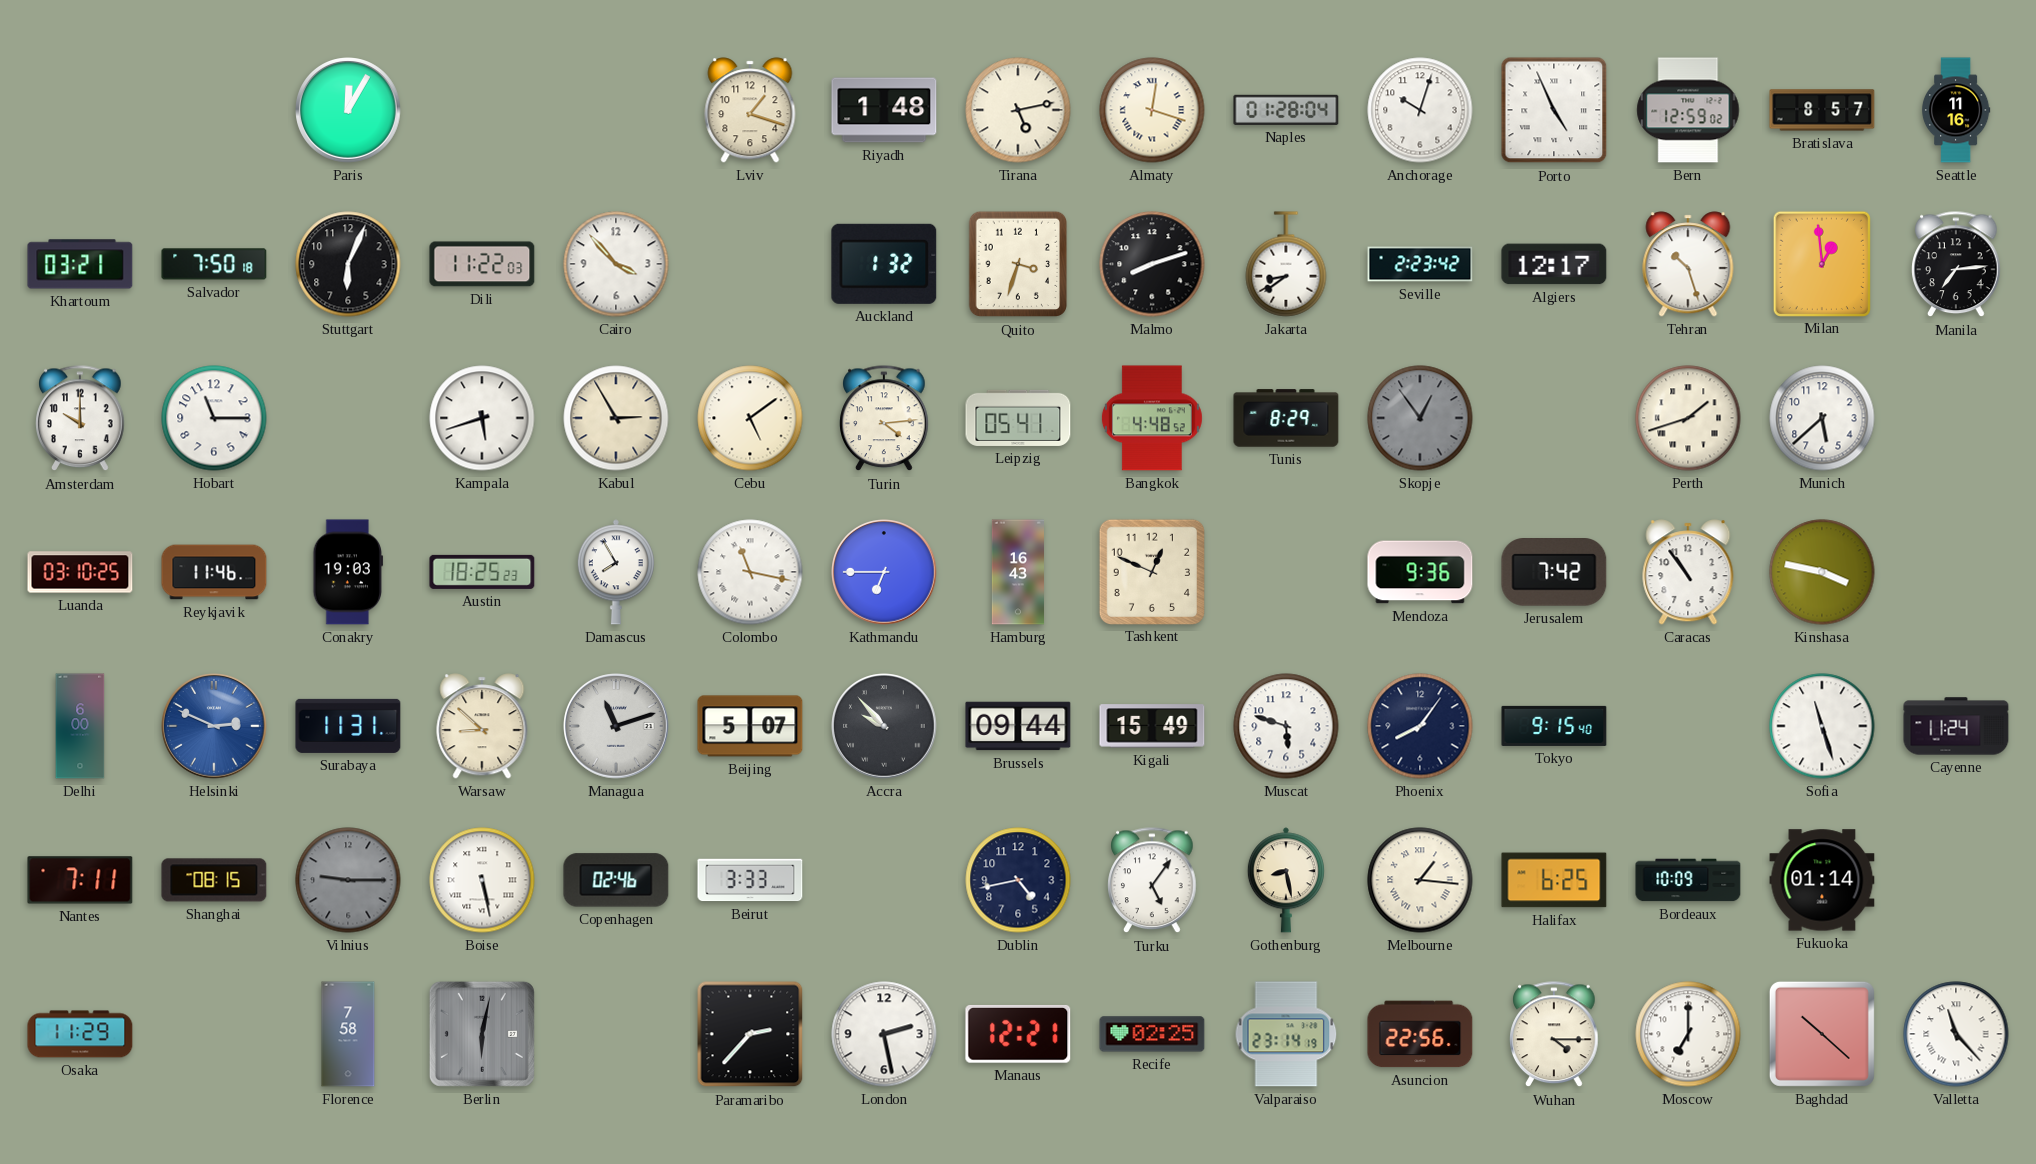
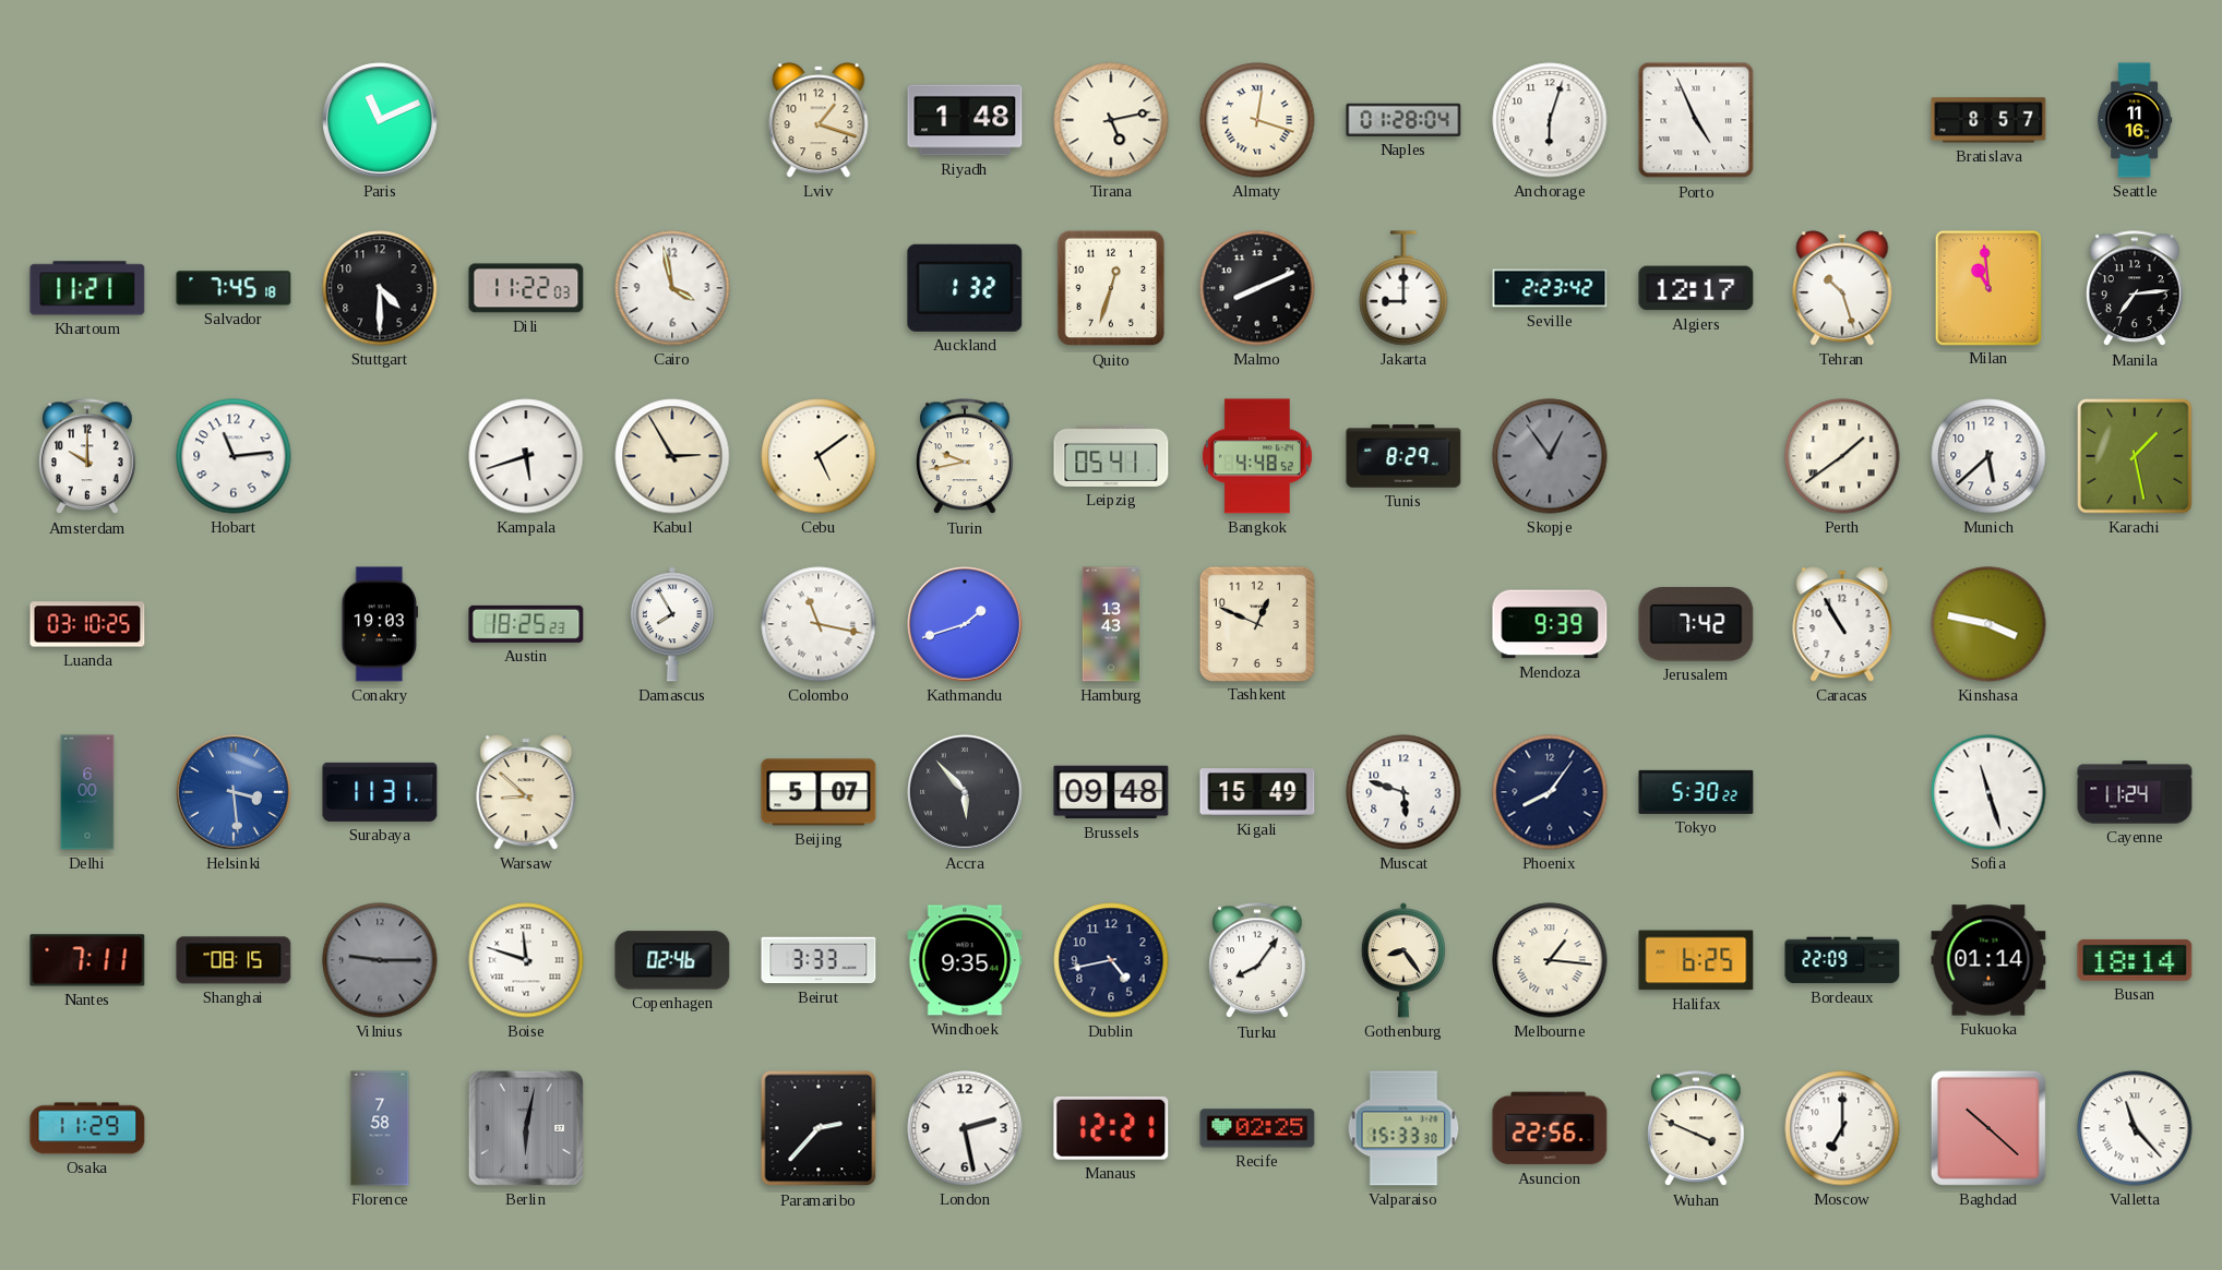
Paris: 12:05 -> 11:11
Anchorage: 10:03 -> 6:03
Bern: 12:59 -> none
Khartoum: 03:21 -> 11:21
Salvador: 7:50 -> 7:45
Stuttgart: 6:04 -> 4:30
Cairo: 3:53 -> 3:58
Quito: 3:33 -> 12:33
Malmo: 8:12 -> 8:11
Jakarta: 8:39 -> 9:00
Milan: 12:59 -> 10:59
Hobart: 11:15 -> 11:14
Turin: 4:14 -> 9:43
Perth: 1:42 -> 1:39
Karachi: none -> 1:28
Reykjavik: 11:46 -> none
Kathmandu: 6:45 -> 1:42
Hamburg: 16:43 -> 13:43
Mendoza: 9:36 -> 9:39
Caracas: 10:54 -> 10:55
Helsinki: 2:49 -> 3:29
Managua: 11:12 -> none
Accra: 9:53 -> 5:53
Brussels: 09:44 -> 09:48
Tokyo: 9:15 -> 5:30
Boise: 5:28 -> 11:48
Windhoek: none -> 9:35
Turku: 5:06 -> 8:06
Gothenburg: 8:28 -> 8:24
Bordeaux: 10:09 -> 22:09
Busan: none -> 18:14
Valparaiso: 23:14 -> 15:33
Wuhan: 4:15 -> 3:49
